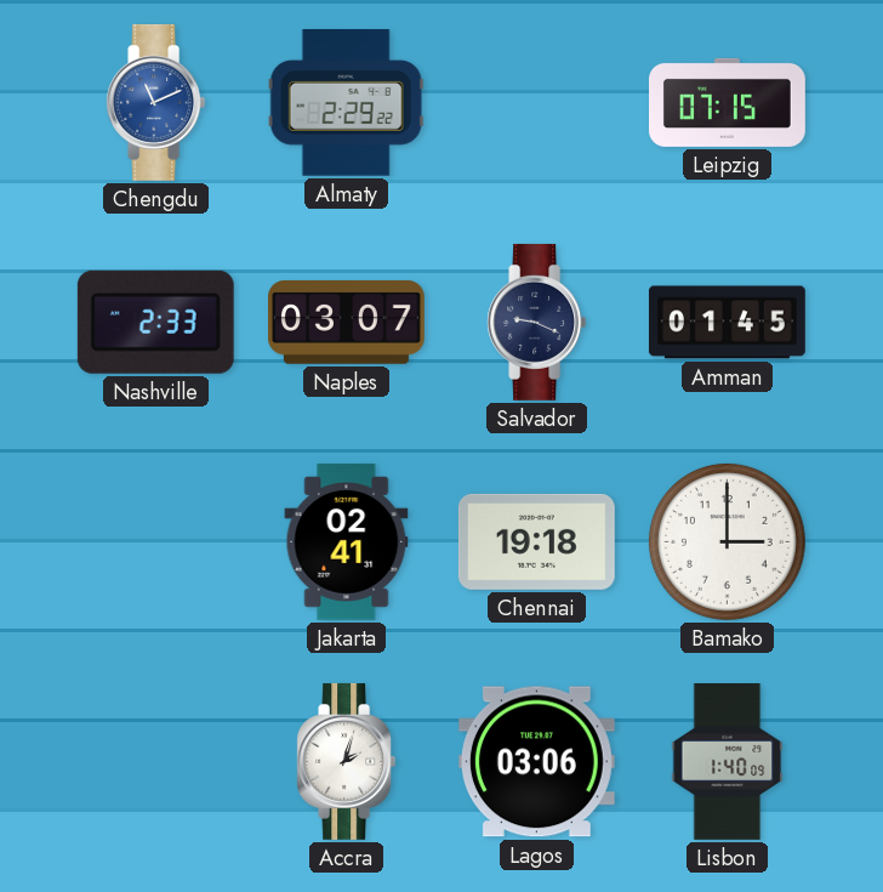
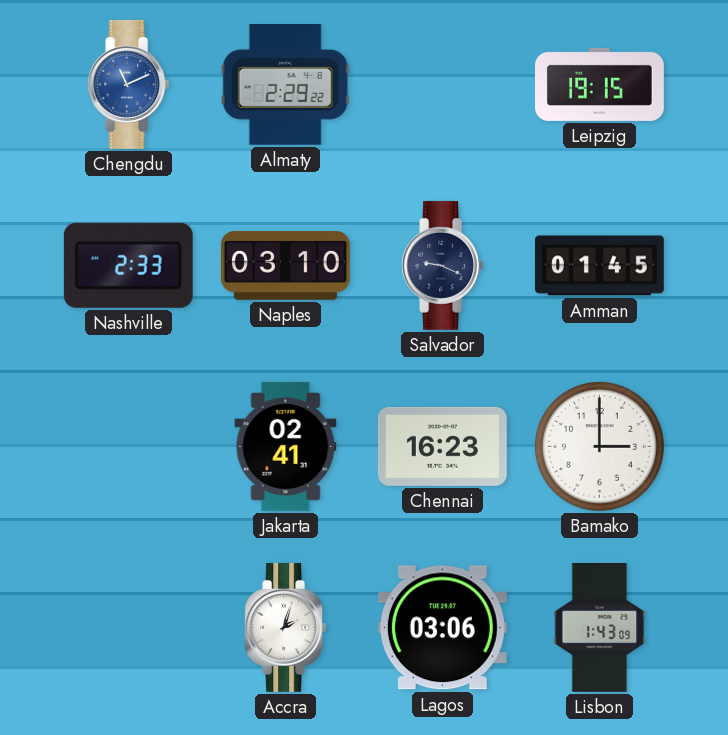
Leipzig: 07:15 -> 19:15
Naples: 03:07 -> 03:10
Chennai: 19:18 -> 16:23
Lisbon: 1:40 -> 1:43
